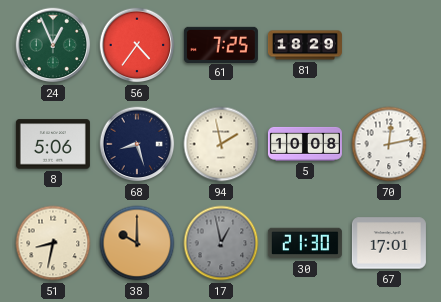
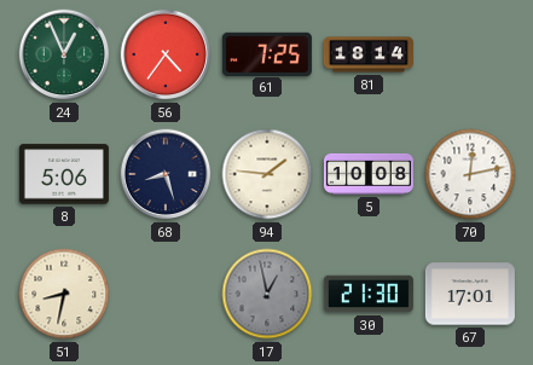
81: 18:29 -> 18:14
94: 1:58 -> 1:46
38: 10:00 -> none
